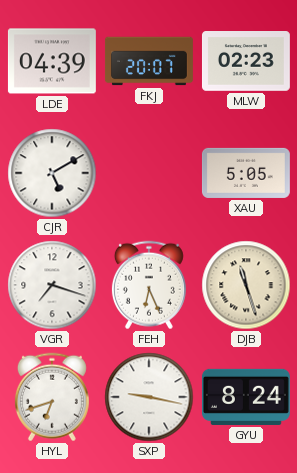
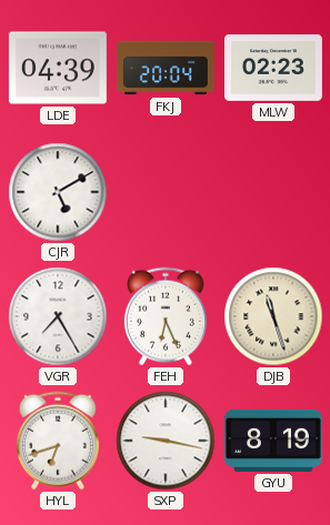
FKJ: 20:07 -> 20:04
XAU: 5:05 -> none
VGR: 7:18 -> 7:25
GYU: 8:24 -> 8:19
